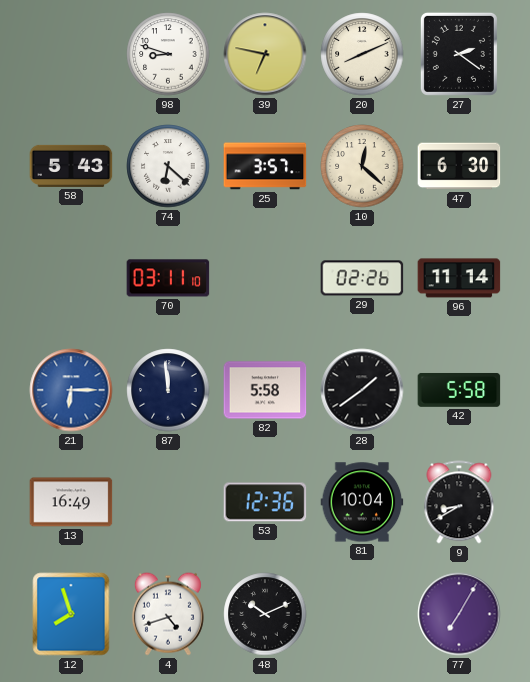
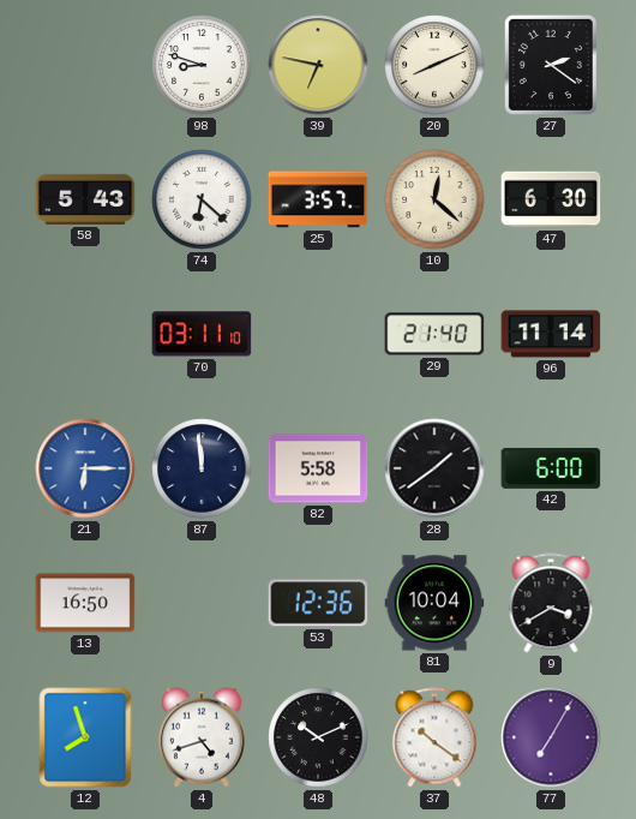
29: 02:26 -> 21:40
42: 5:58 -> 6:00
13: 16:49 -> 16:50
9: 8:40 -> 3:40
37: none -> 10:21
